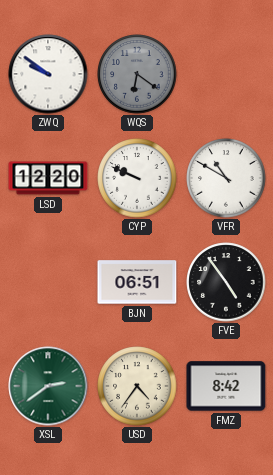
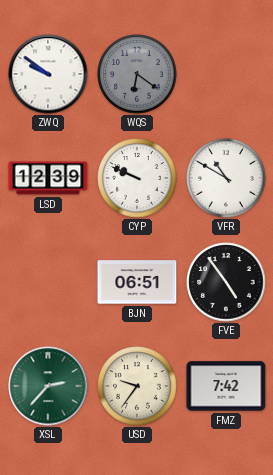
LSD: 12:20 -> 12:39
XSL: 2:39 -> 2:37
USD: 4:36 -> 9:36
FMZ: 8:42 -> 7:42
